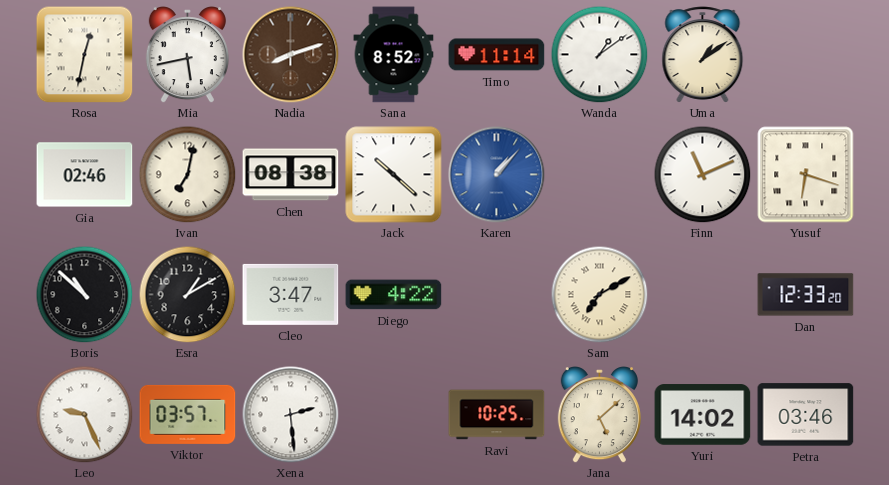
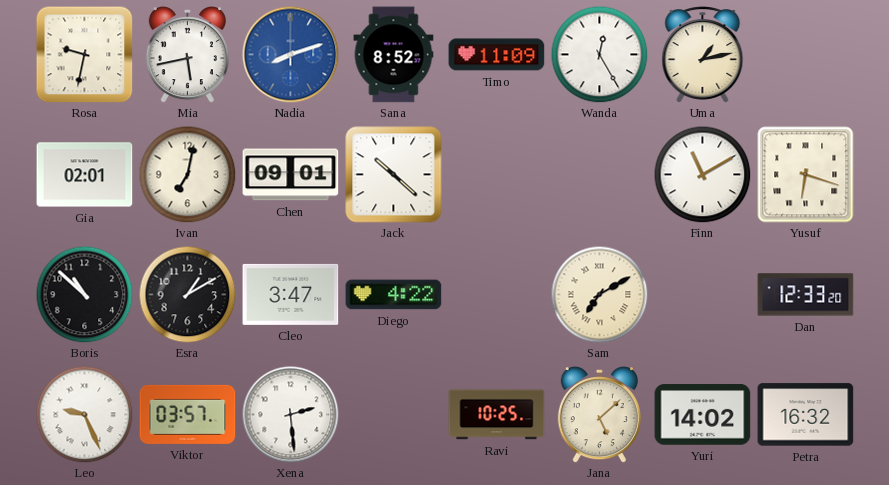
Rosa: 12:32 -> 9:32
Nadia dial: brown -> blue
Timo: 11:14 -> 11:09
Wanda: 1:09 -> 12:25
Uma: 1:09 -> 1:13
Gia: 02:46 -> 02:01
Chen: 08:38 -> 09:01
Karen: 1:07 -> none
Finn: 11:11 -> 11:10
Petra: 03:46 -> 16:32
